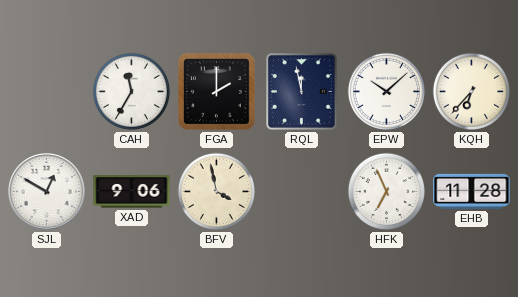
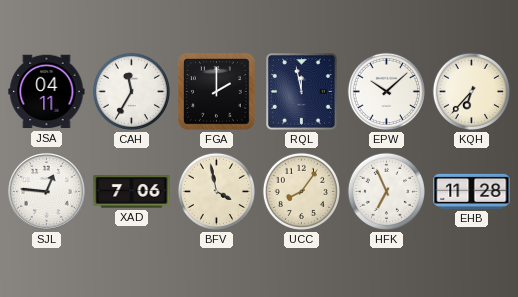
JSA: none -> 04:11
SJL: 12:50 -> 12:46
XAD: 9:06 -> 7:06
UCC: none -> 8:06
